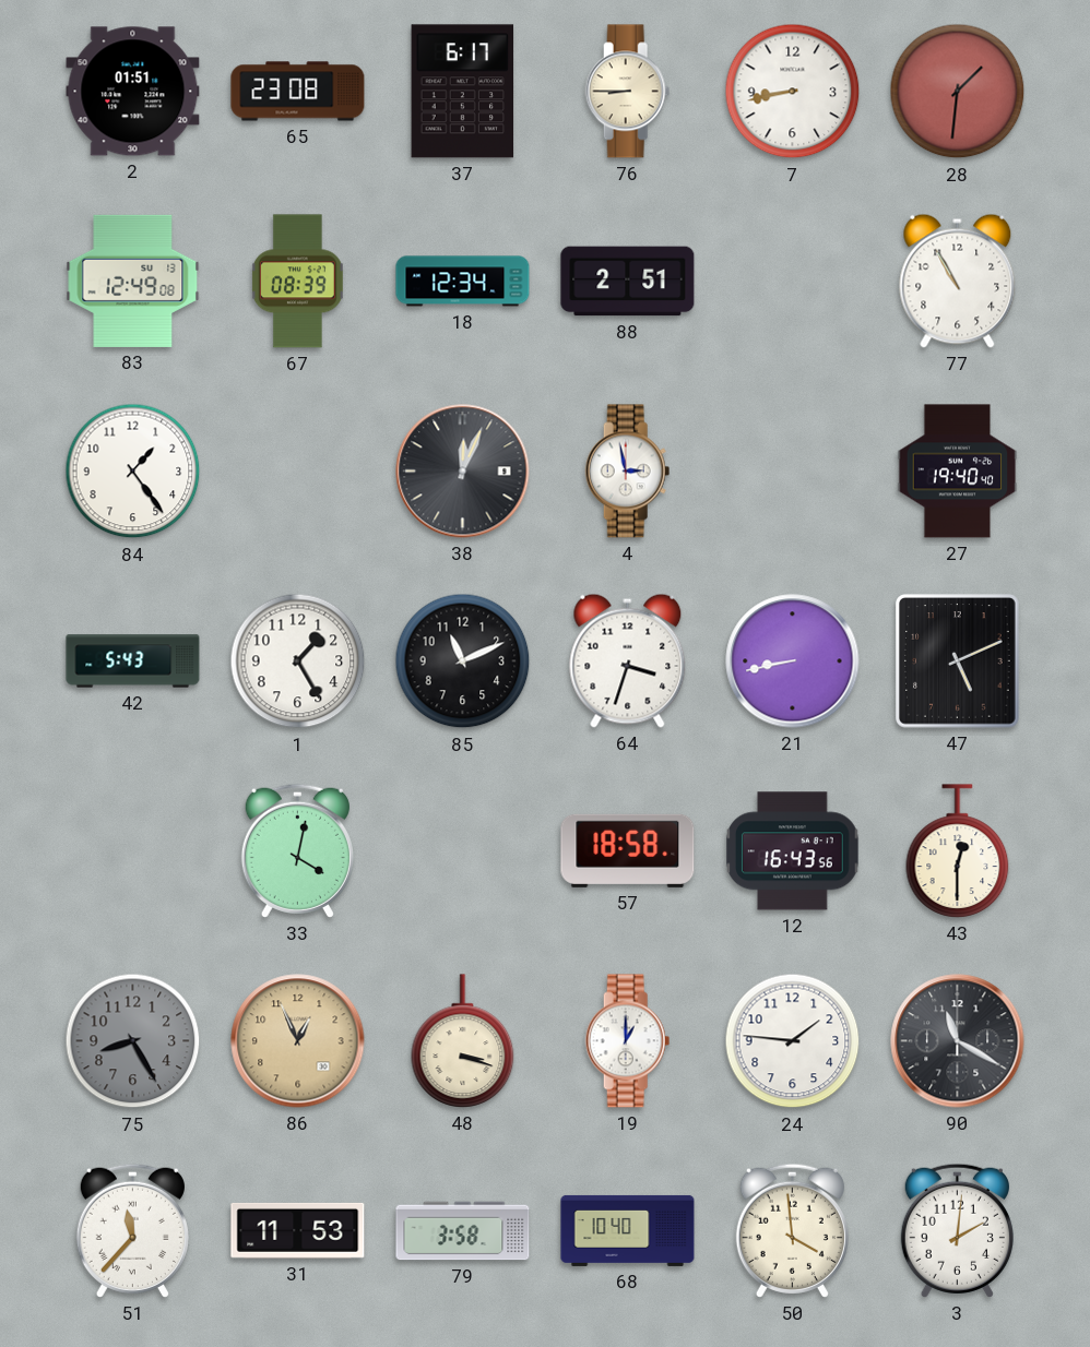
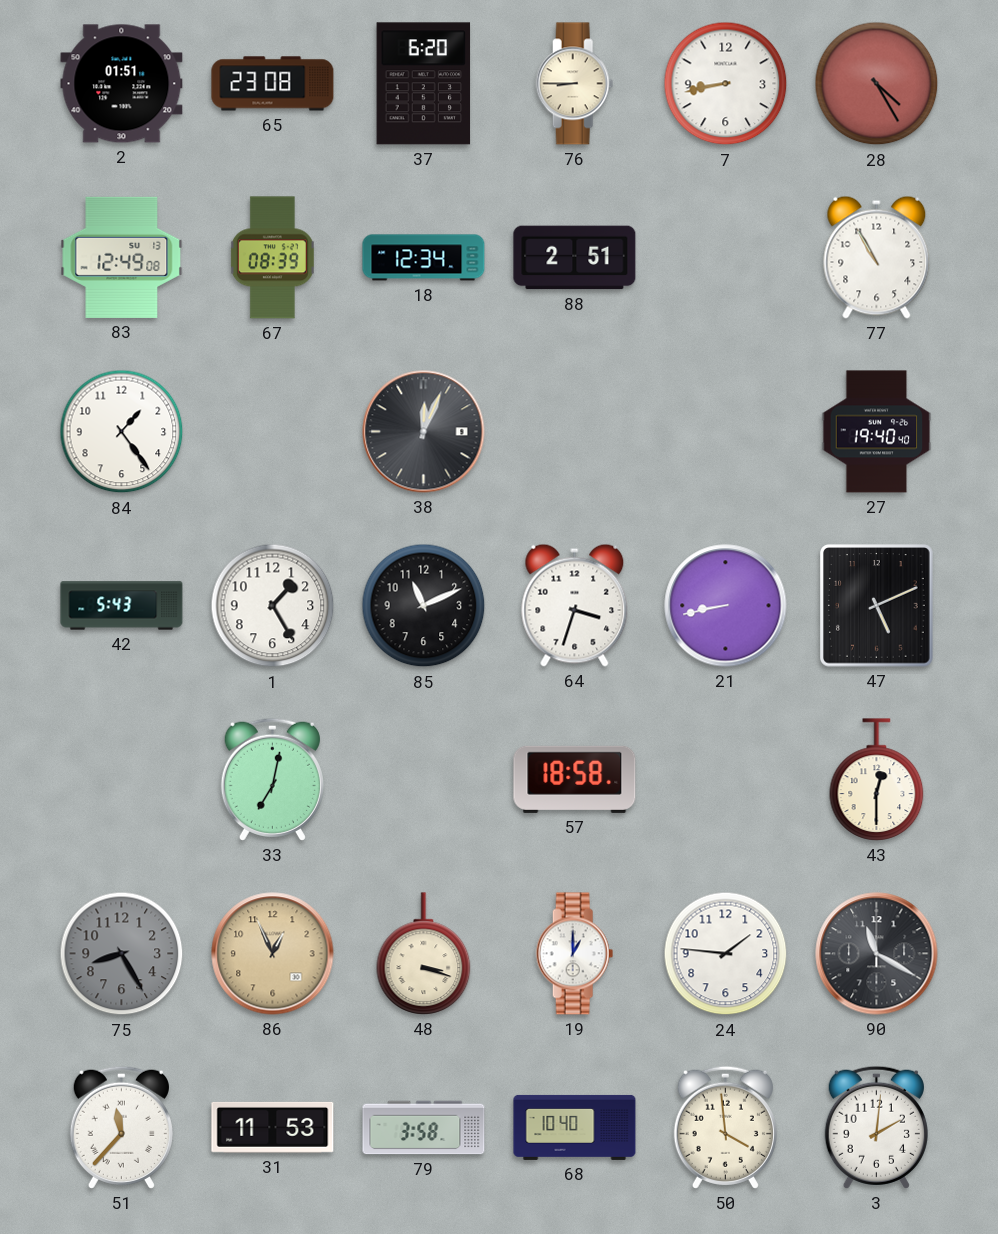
37: 6:17 -> 6:20
28: 1:31 -> 4:25
4: 2:58 -> none
33: 4:02 -> 7:02
12: 16:43 -> none
